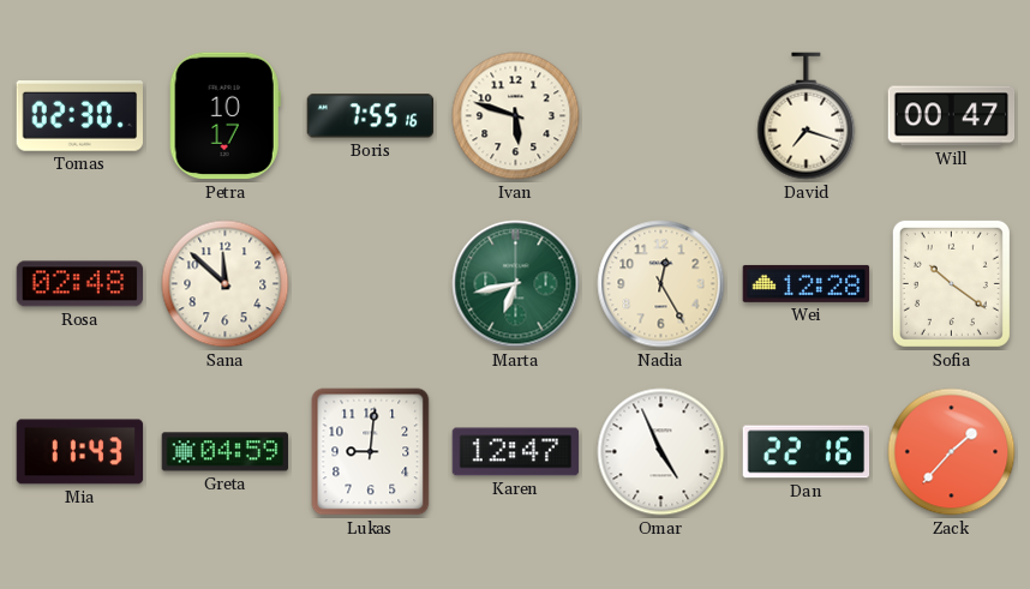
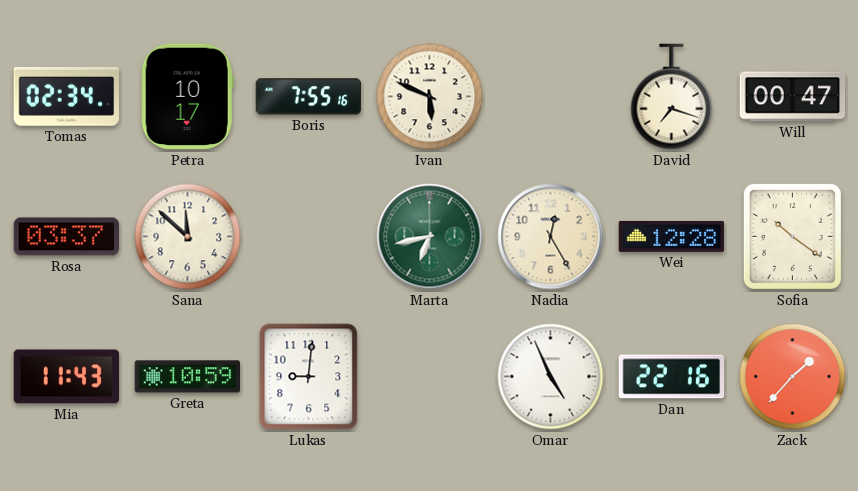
Tomas: 02:30 -> 02:34
Ivan: 5:48 -> 5:49
Rosa: 02:48 -> 03:37
Greta: 04:59 -> 10:59
Karen: 12:47 -> none
